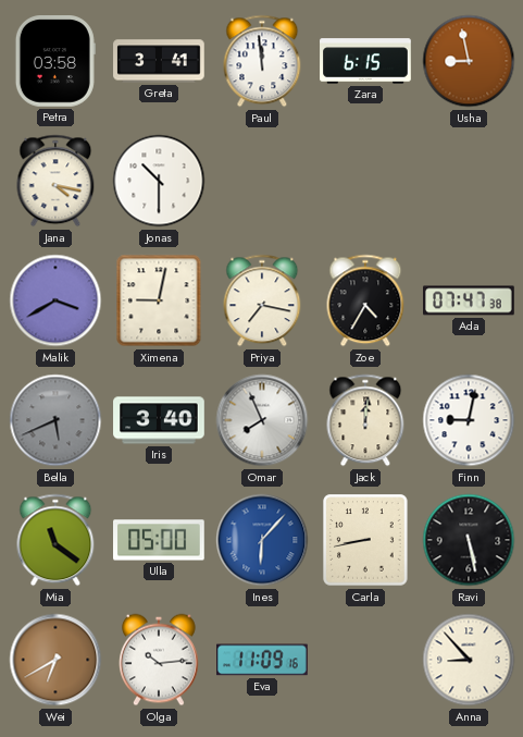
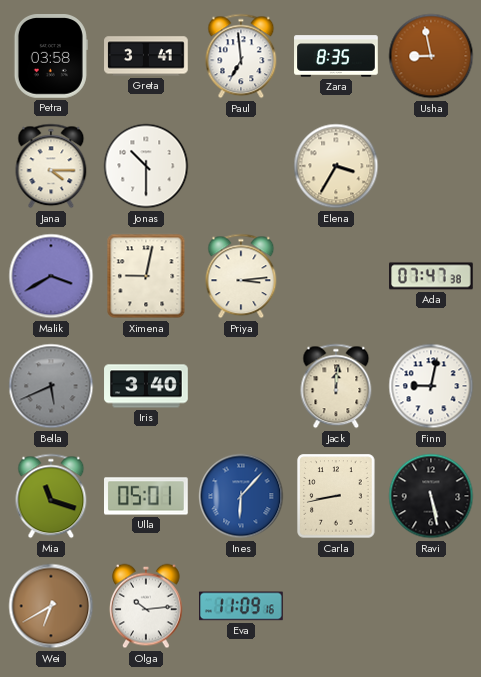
Paul: 11:59 -> 6:59
Zara: 6:15 -> 8:35
Jana: 4:17 -> 4:15
Elena: none -> 3:35
Priya: 7:17 -> 3:14
Zoe: 4:35 -> none
Omar: 7:56 -> none
Mia: 11:21 -> 11:18
Ulla: 05:00 -> 05:01
Anna: 8:53 -> none
